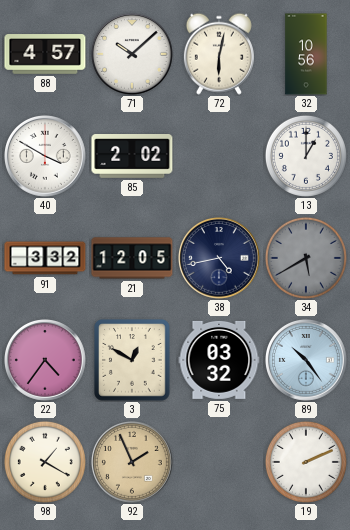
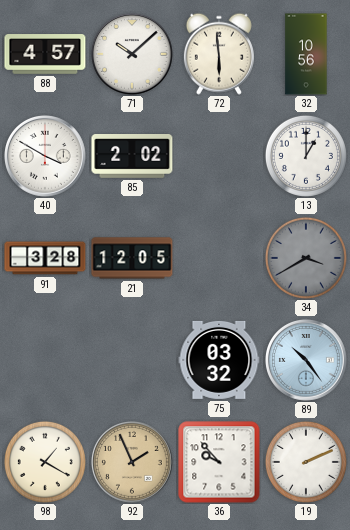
72: 6:02 -> 5:59
91: 3:32 -> 3:28
38: 4:43 -> none
34: 5:40 -> 3:40
22: 4:36 -> none
3: 12:50 -> none
36: none -> 9:53
